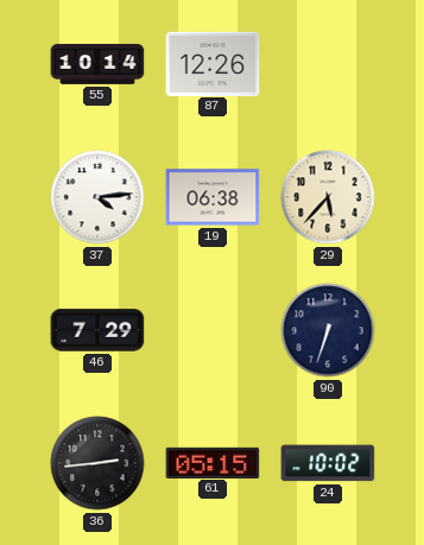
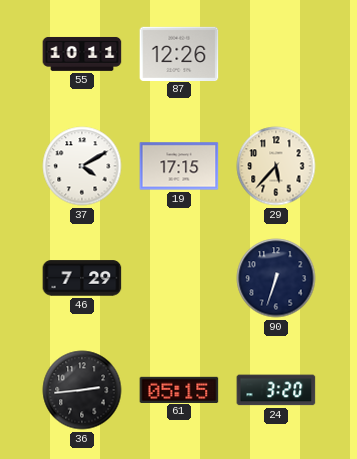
55: 10:14 -> 10:11
37: 4:14 -> 4:10
19: 06:38 -> 17:15
24: 10:02 -> 3:20
